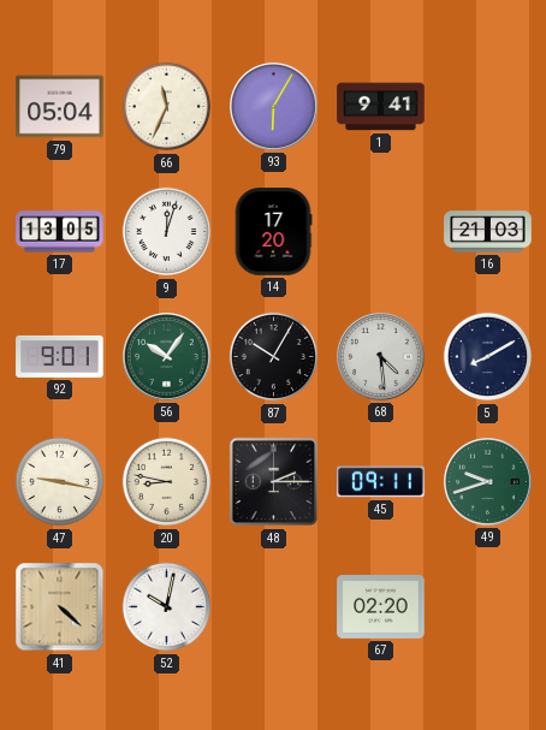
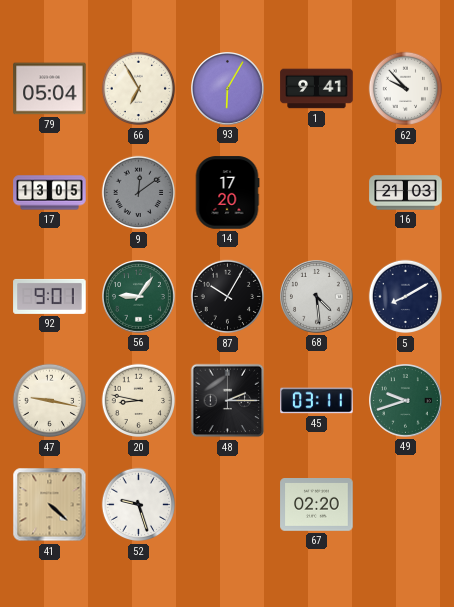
66: 11:34 -> 6:55
62: none -> 9:53
9: 12:03 -> 12:09
9 dial: white -> grey
56: 10:06 -> 9:06
45: 09:11 -> 03:11
52: 10:02 -> 9:27
